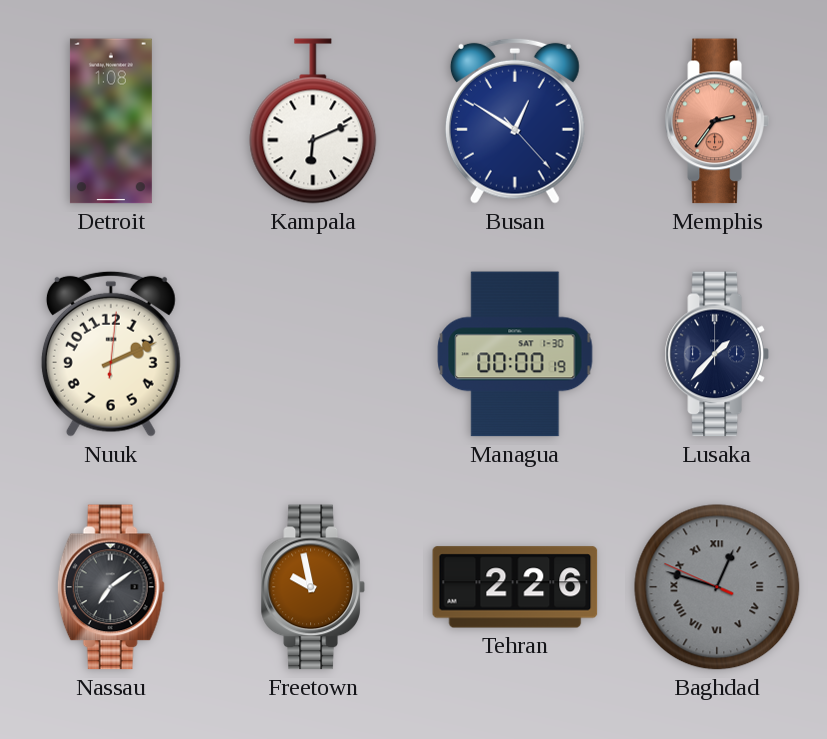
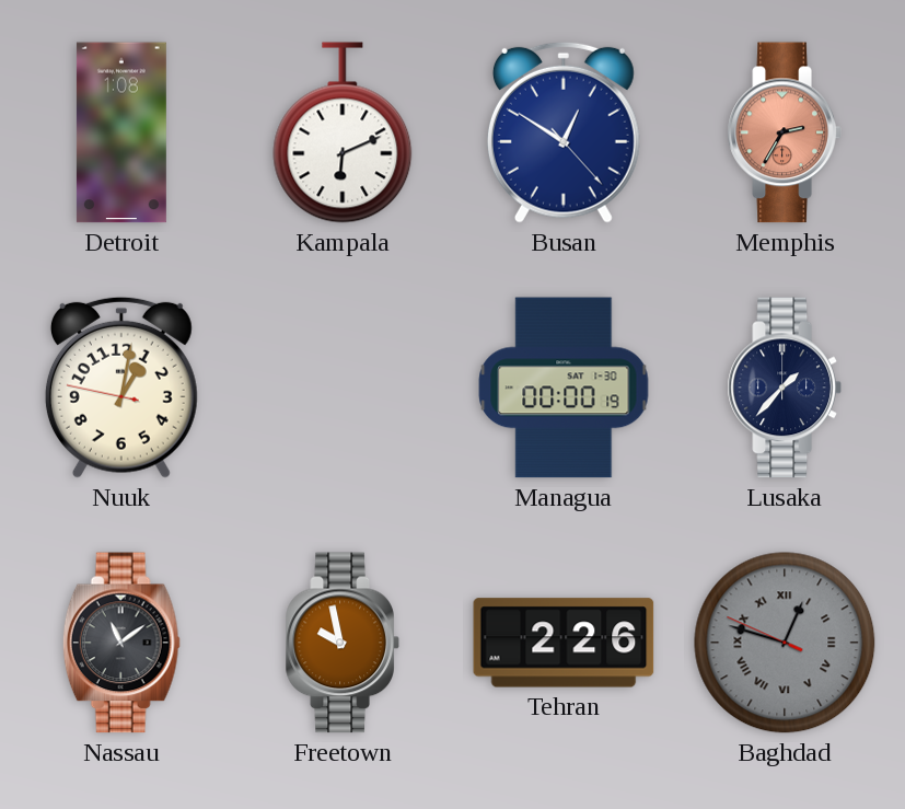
Memphis: 2:36 -> 2:35
Nuuk: 2:11 -> 1:01
Nassau: 7:09 -> 11:09
